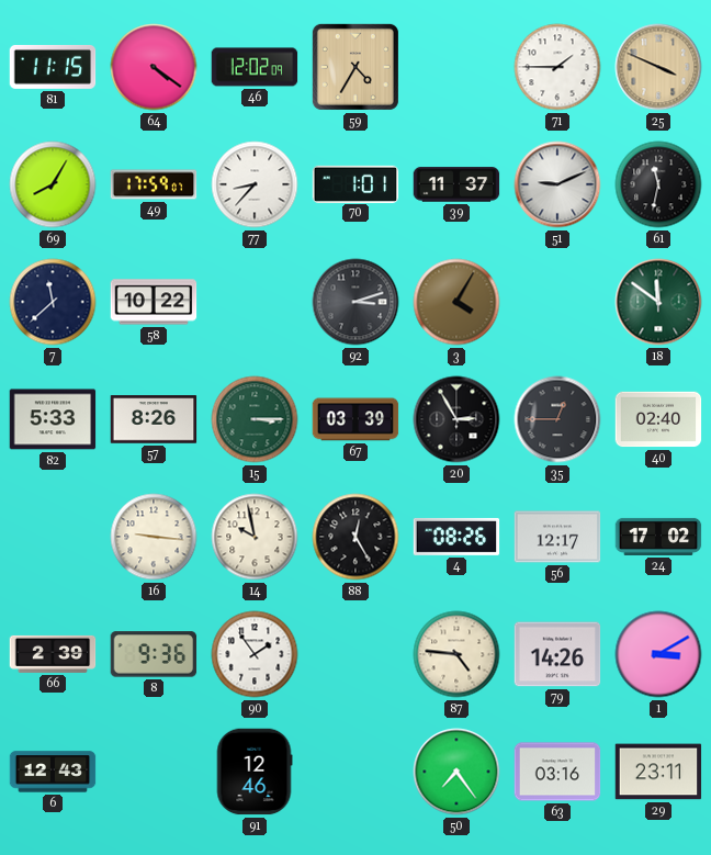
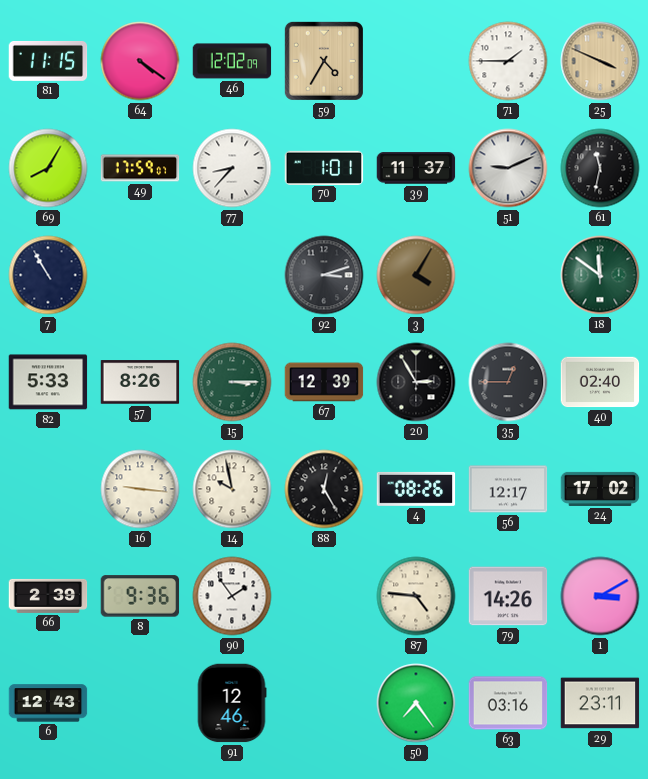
7: 11:38 -> 10:55
58: 10:22 -> none
67: 03:39 -> 12:39
